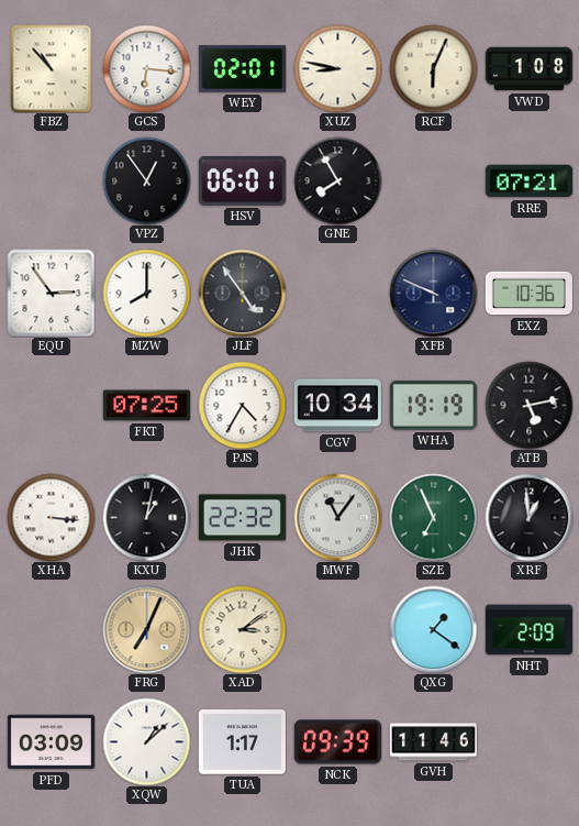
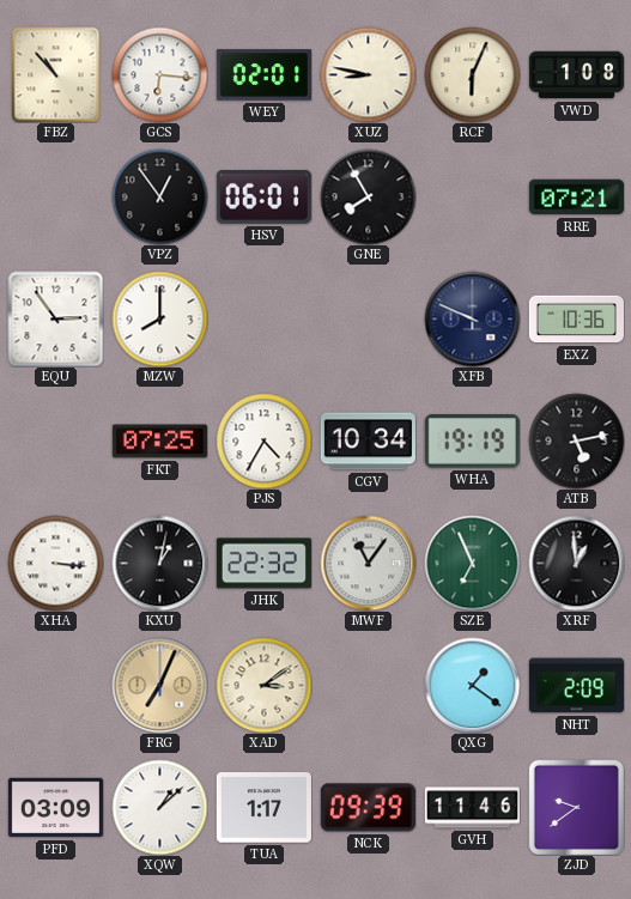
JLF: 4:54 -> none
ZJD: none -> 9:39
